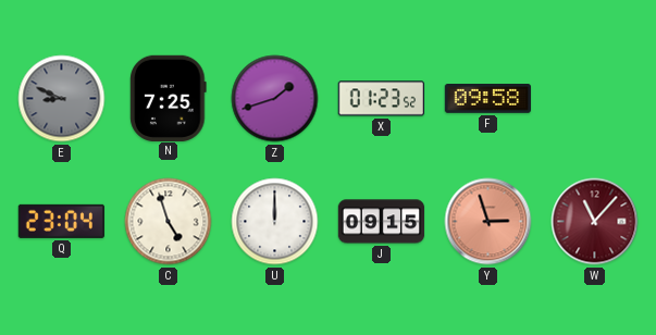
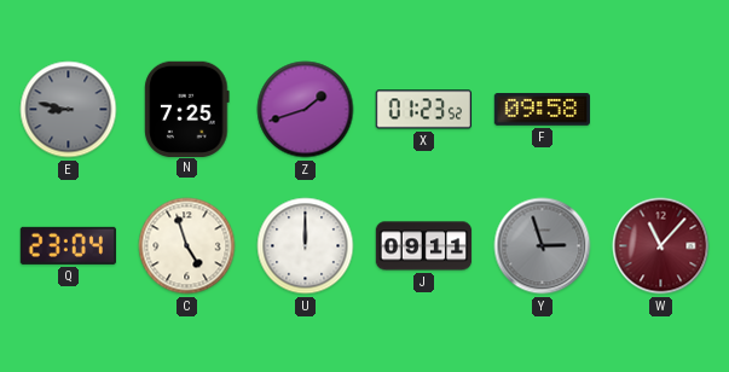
E: 8:49 -> 8:47
J: 09:15 -> 09:11
Y dial: salmon -> grey
